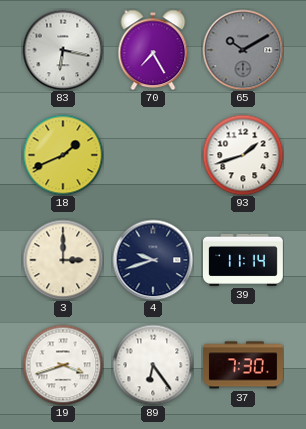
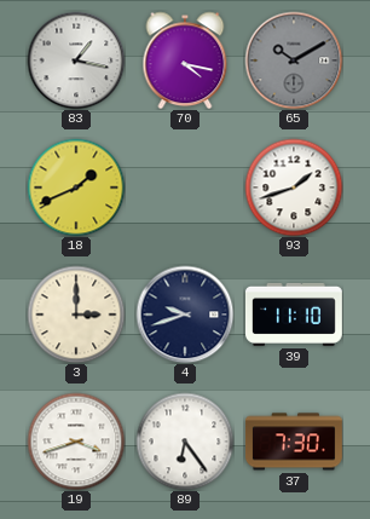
83: 6:17 -> 1:17
70: 7:25 -> 4:17
39: 11:14 -> 11:10
